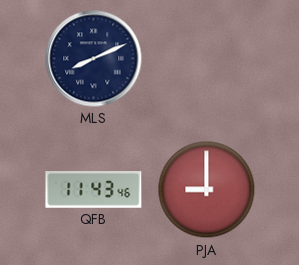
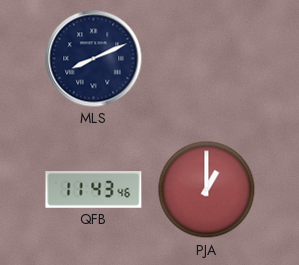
PJA: 9:00 -> 1:00
